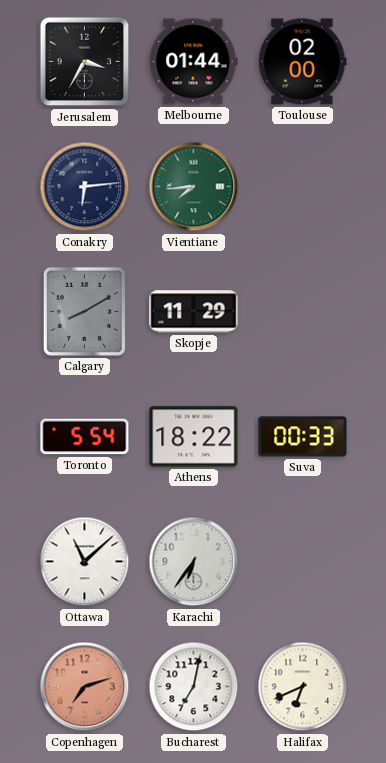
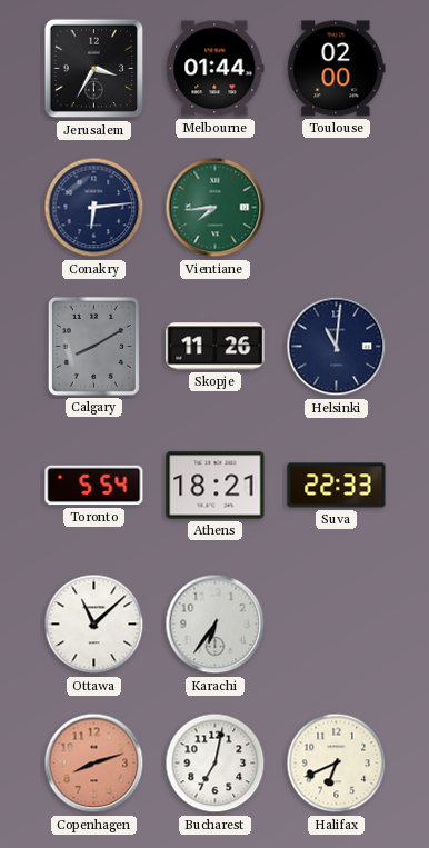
Skopje: 11:29 -> 11:26
Helsinki: none -> 11:01
Athens: 18:22 -> 18:21
Suva: 00:33 -> 22:33
Copenhagen: 7:12 -> 8:12
